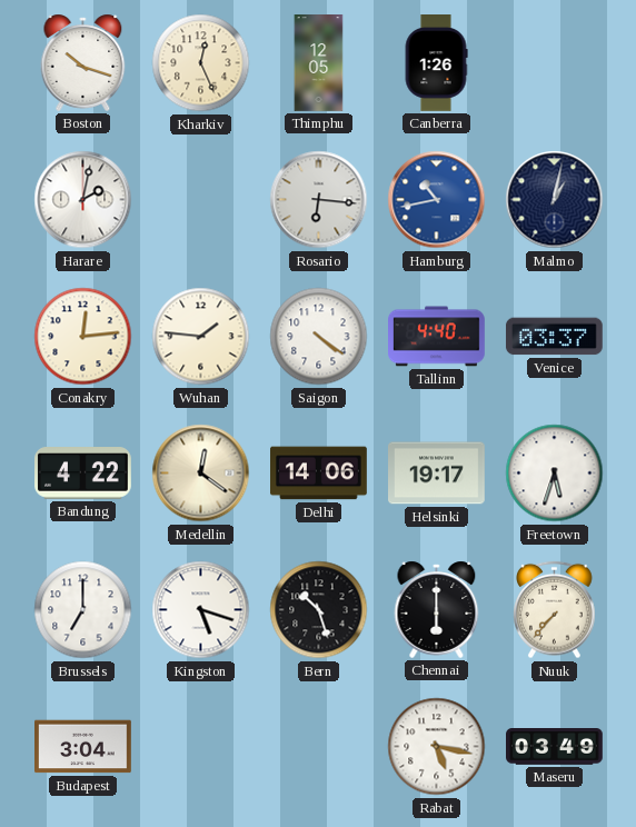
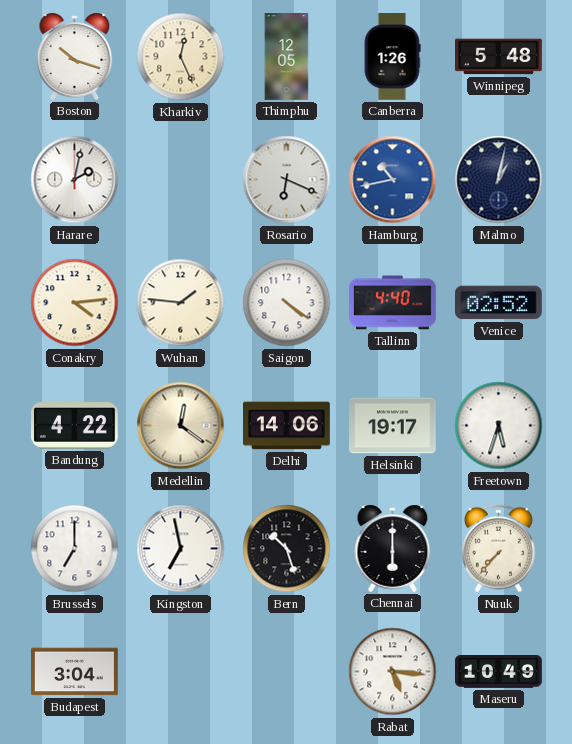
Winnipeg: none -> 5:48
Rosario: 6:16 -> 6:19
Conakry: 12:14 -> 4:14
Venice: 03:37 -> 02:52
Kingston: 5:18 -> 6:58
Rabat: 5:17 -> 5:16
Maseru: 03:49 -> 10:49
